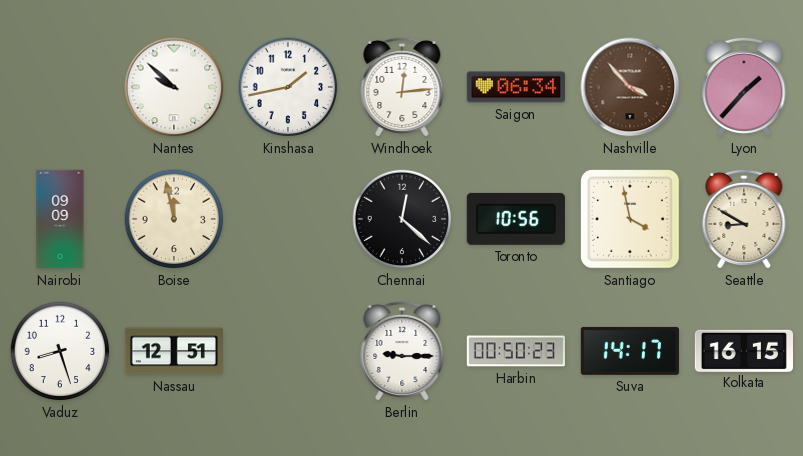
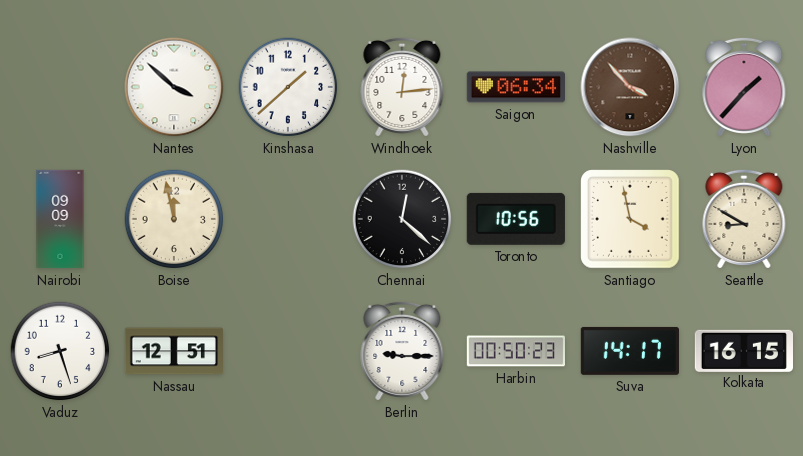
Nantes: 9:52 -> 3:52
Kinshasa: 1:43 -> 1:38
